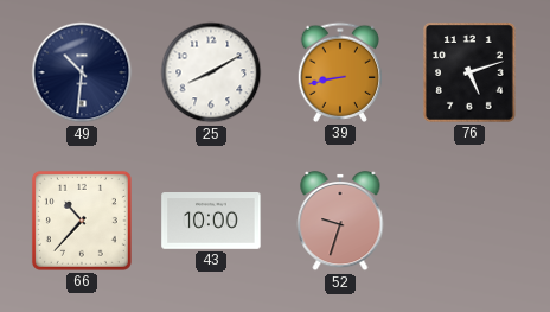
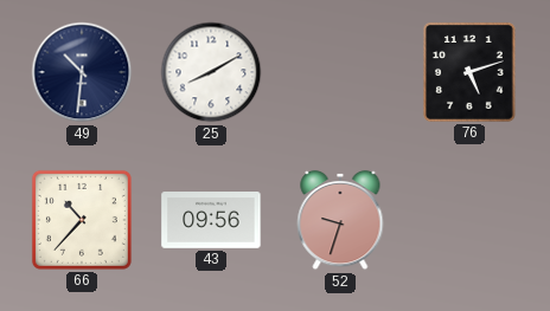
39: 8:43 -> none
43: 10:00 -> 09:56
